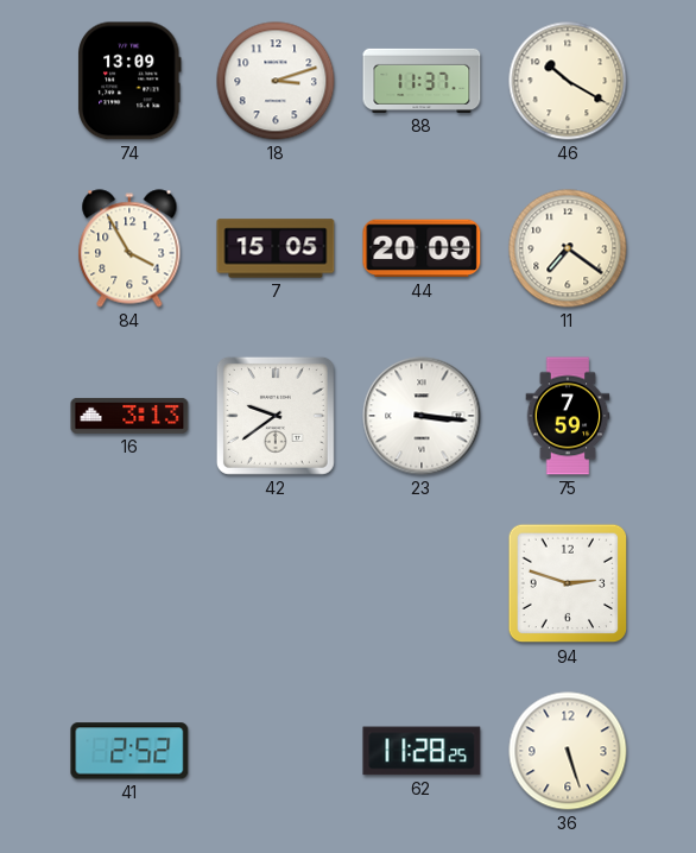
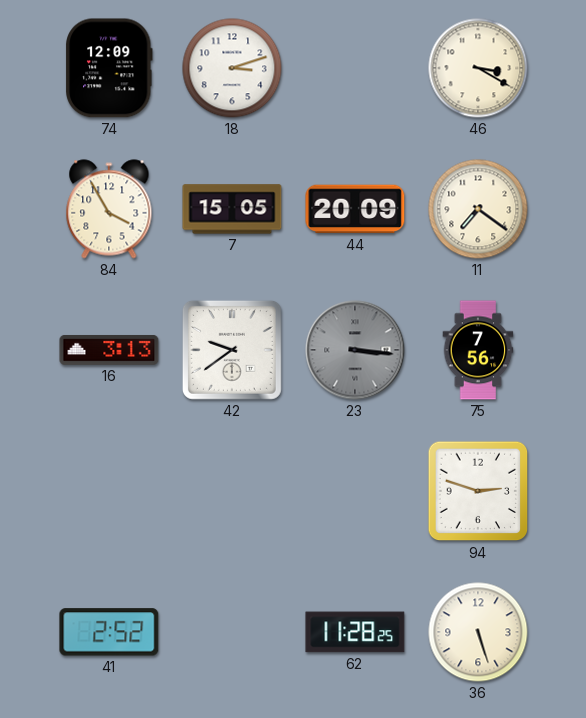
74: 13:09 -> 12:09
88: 11:37 -> none
46: 10:20 -> 3:20
23 dial: white -> grey
75: 7:59 -> 7:56
